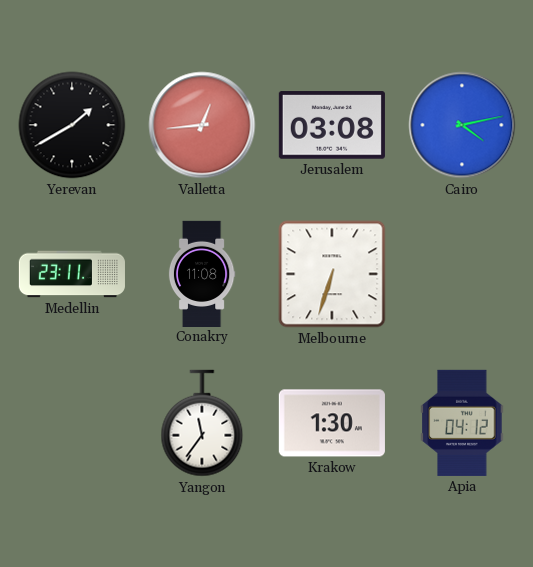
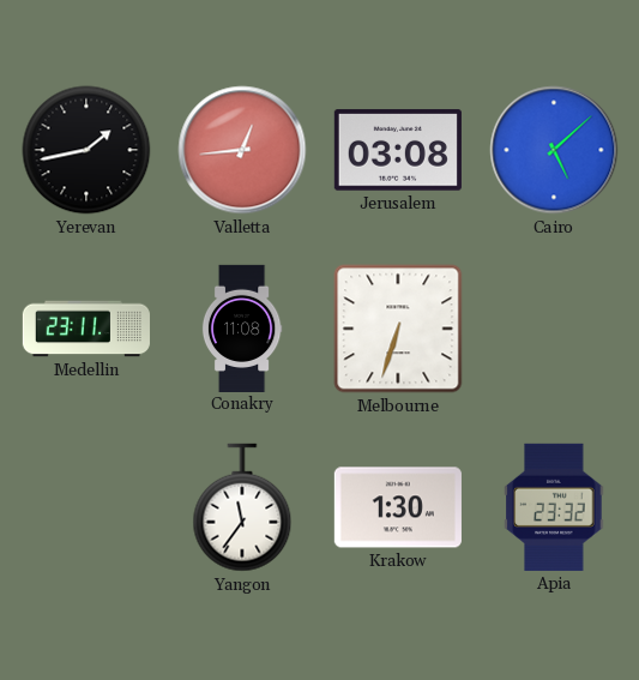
Yerevan: 1:40 -> 1:43
Cairo: 4:13 -> 5:08
Apia: 04:12 -> 23:32
